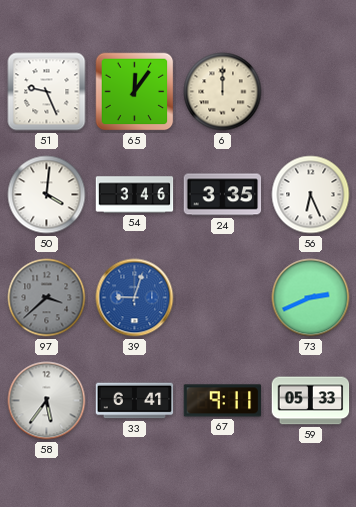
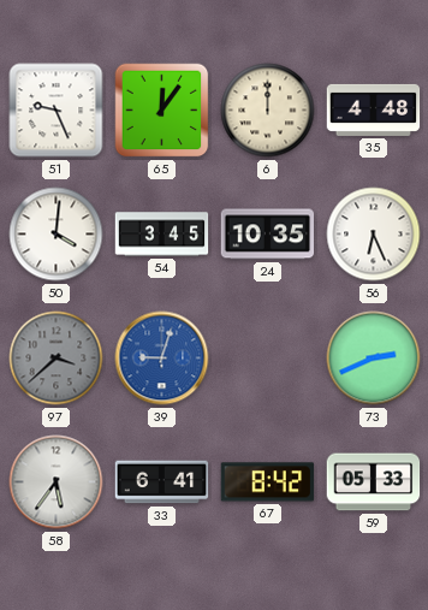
35: none -> 4:48
54: 3:46 -> 3:45
24: 3:35 -> 10:35
67: 9:11 -> 8:42
